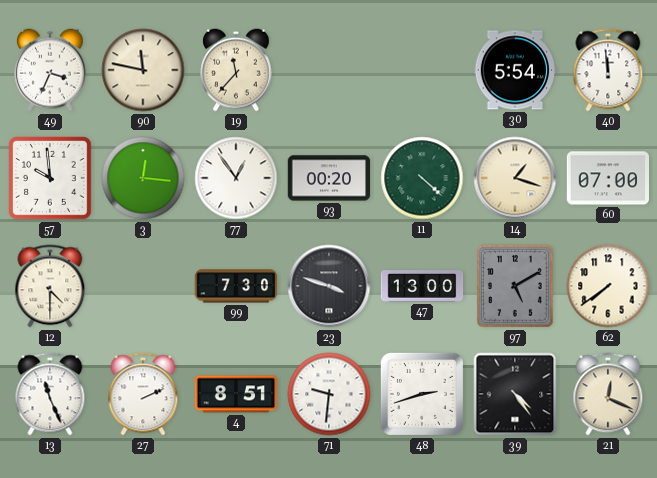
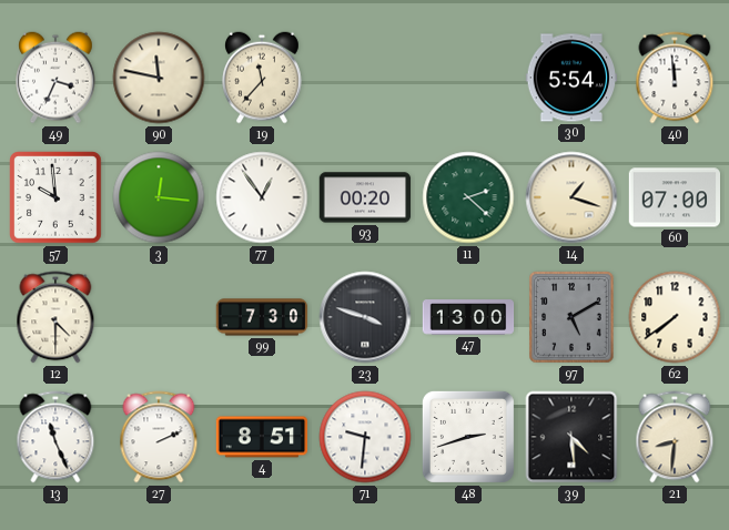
11: 4:22 -> 2:22
39: 4:24 -> 4:29
21: 12:19 -> 8:31
